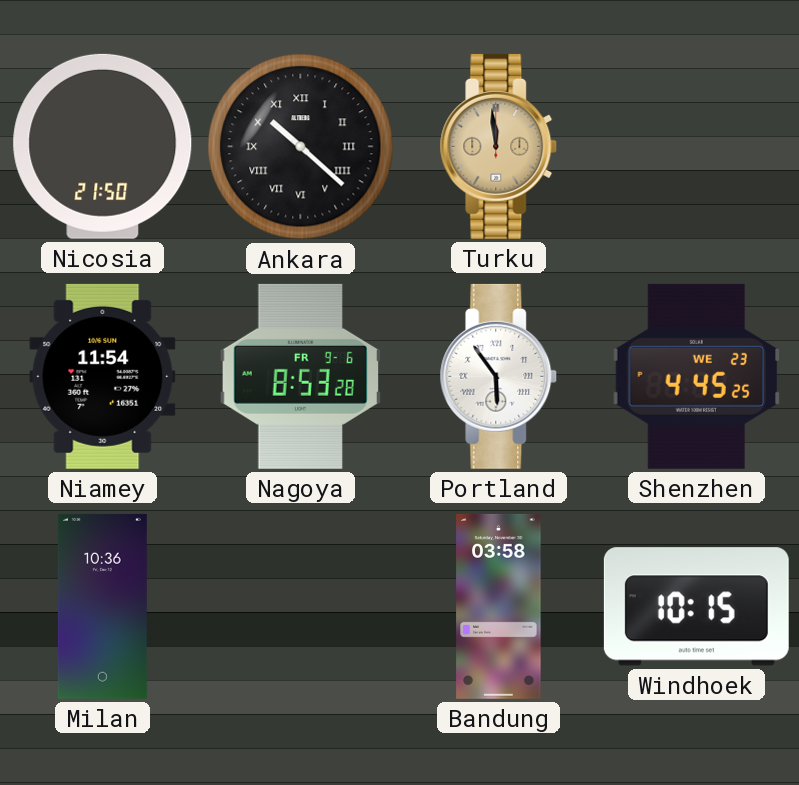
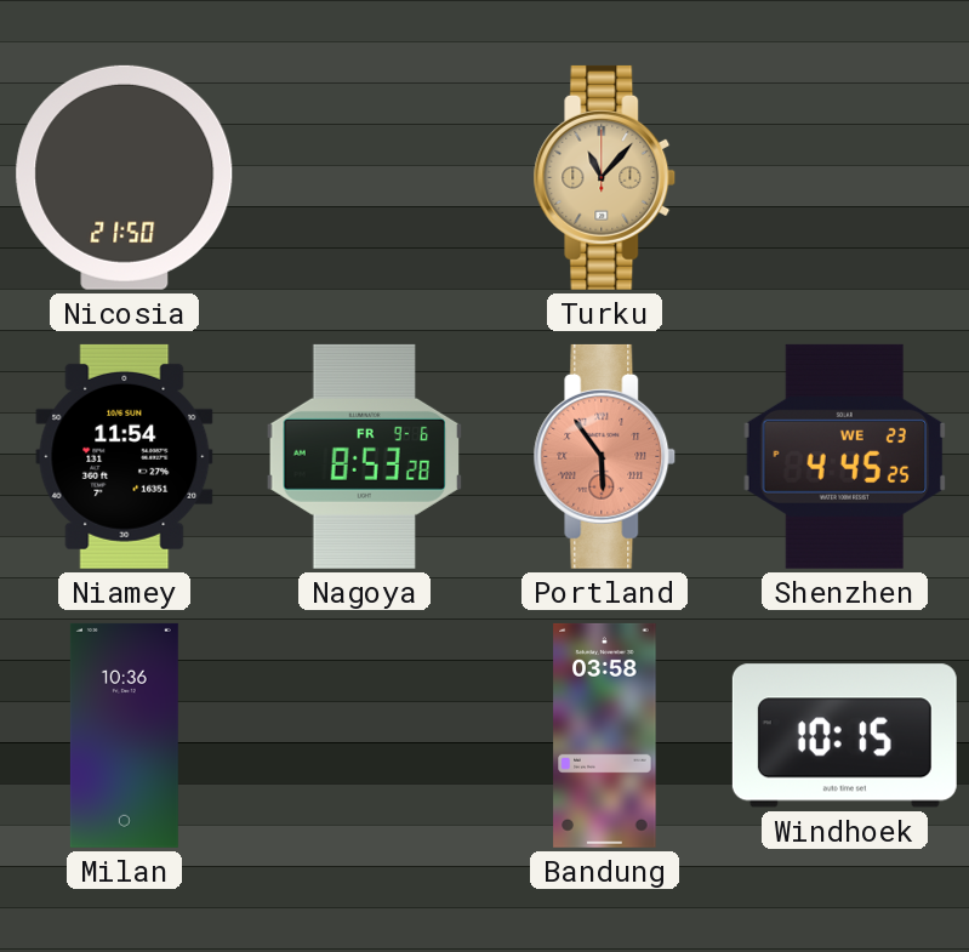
Ankara: 10:22 -> none
Turku: 11:59 -> 11:07
Portland dial: white -> salmon
